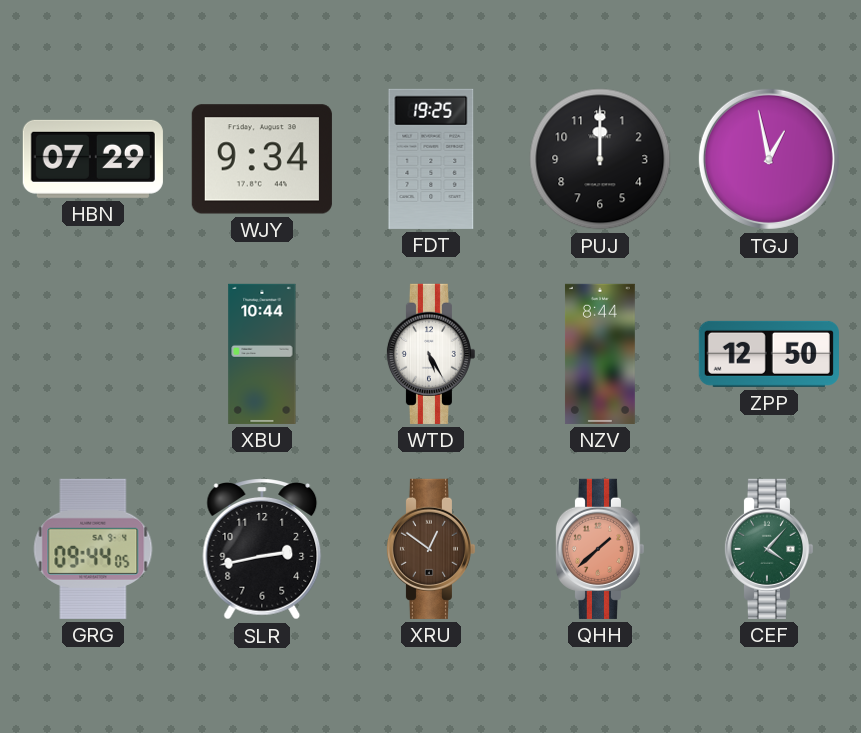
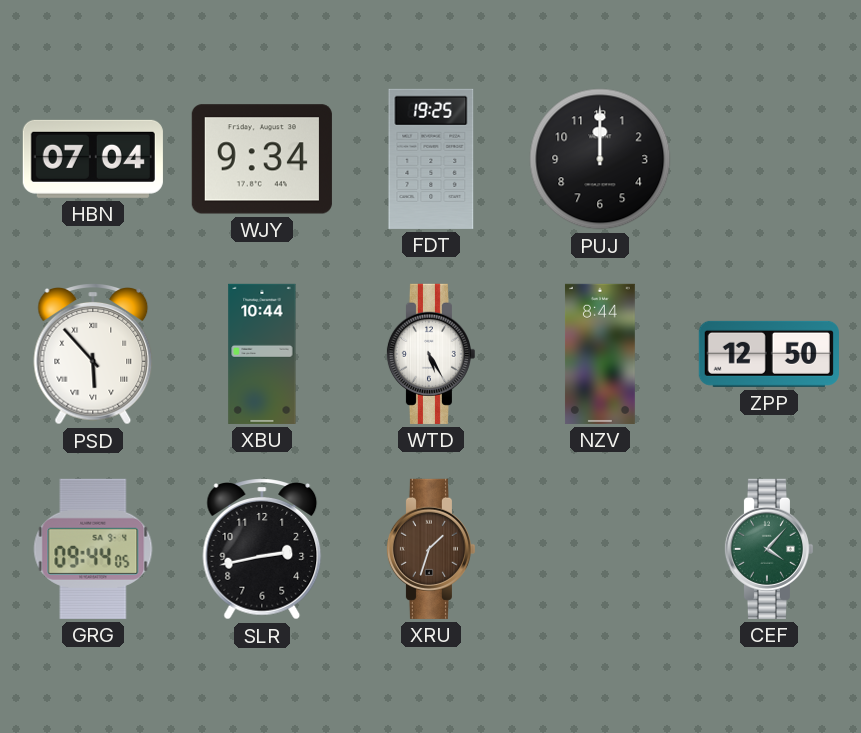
HBN: 07:29 -> 07:04
TGJ: 12:58 -> none
PSD: none -> 5:53
XRU: 12:51 -> 1:33
QHH: 1:38 -> none
